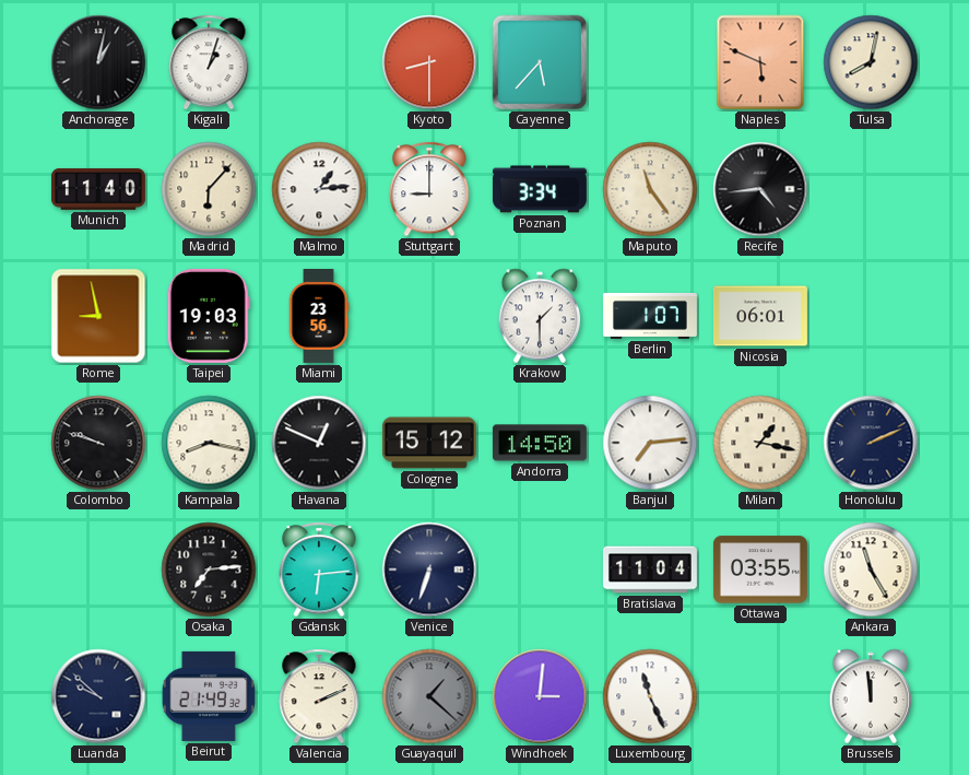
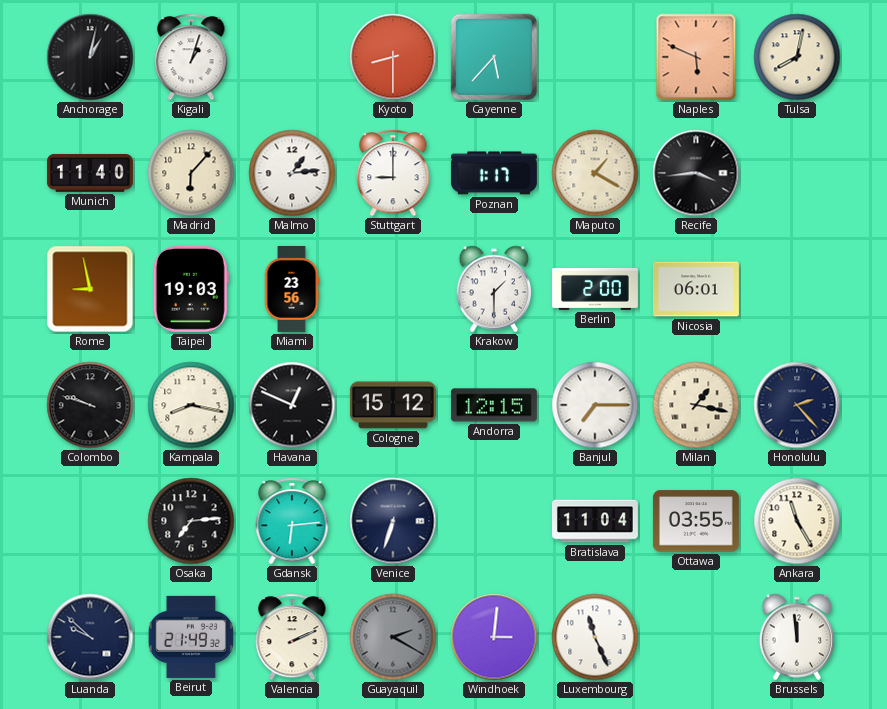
Poznan: 3:34 -> 1:17
Maputo: 11:24 -> 1:20
Recife: 4:44 -> 3:44
Berlin: 1:07 -> 2:00
Andorra: 14:50 -> 12:15
Banjul: 7:14 -> 7:15
Honolulu: 2:11 -> 2:23
Guayaquil: 1:22 -> 2:20
